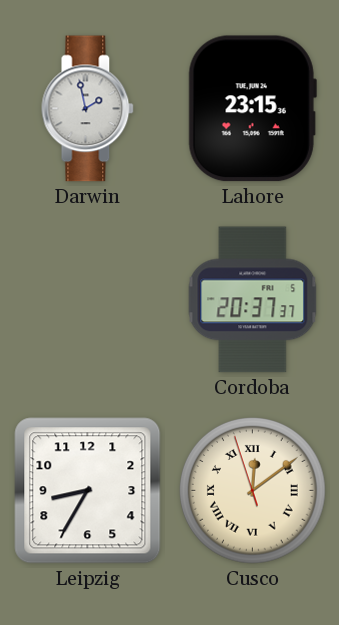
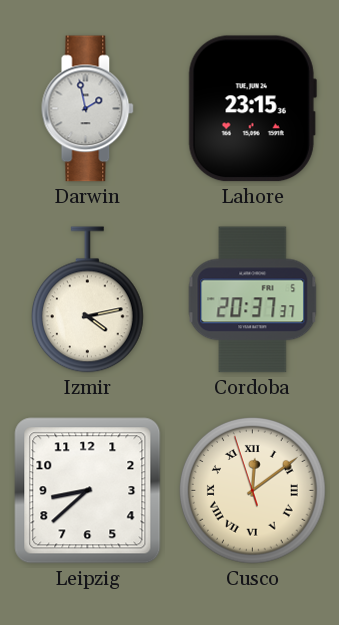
Izmir: none -> 4:13
Leipzig: 8:35 -> 8:38
